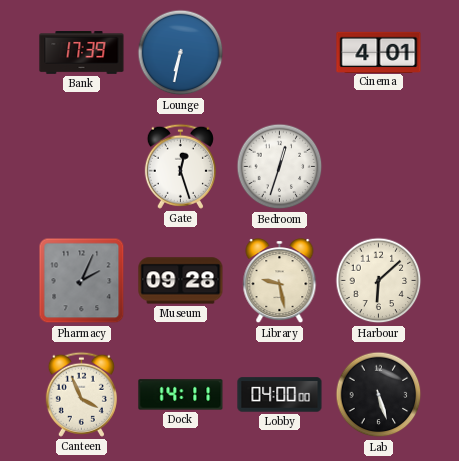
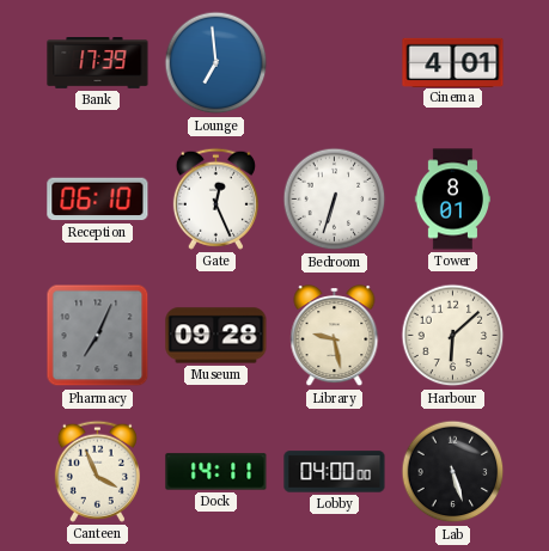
Lounge: 6:32 -> 6:59
Reception: none -> 06:10
Gate: 12:27 -> 12:26
Bedroom: 12:33 -> 6:33
Tower: none -> 8:01
Pharmacy: 2:04 -> 7:04
